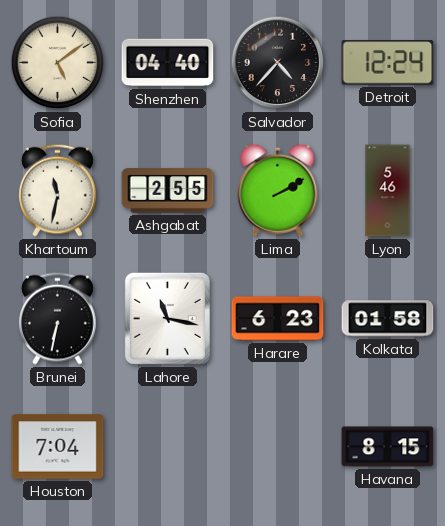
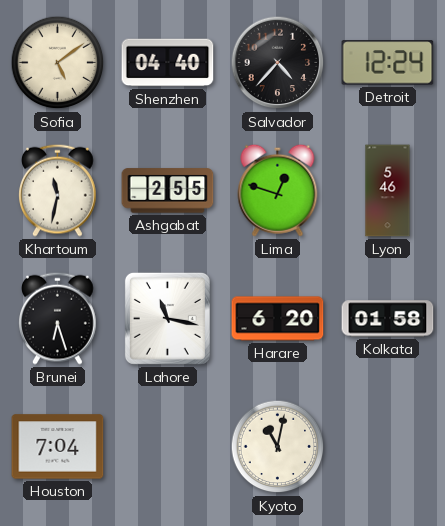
Lima: 2:10 -> 12:48
Brunei: 6:32 -> 6:27
Harare: 6:23 -> 6:20
Kyoto: none -> 11:02
Havana: 8:15 -> none
